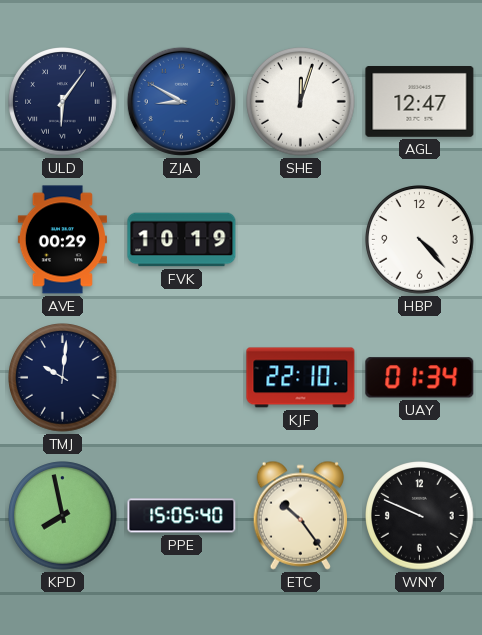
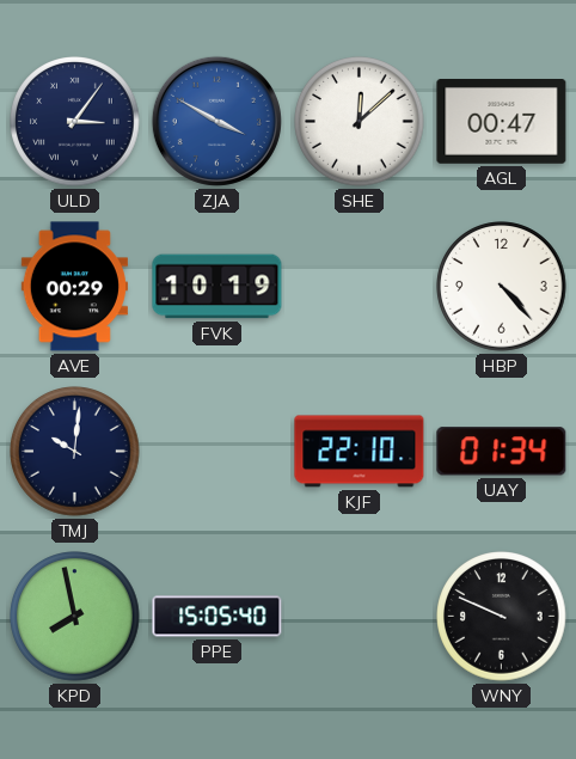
ULD: 6:06 -> 3:06
ZJA: 8:50 -> 3:50
SHE: 12:03 -> 12:08
AGL: 12:47 -> 00:47
ETC: 10:24 -> none
